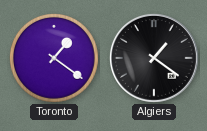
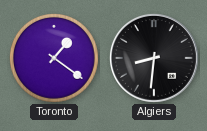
Algiers: 1:21 -> 8:31
